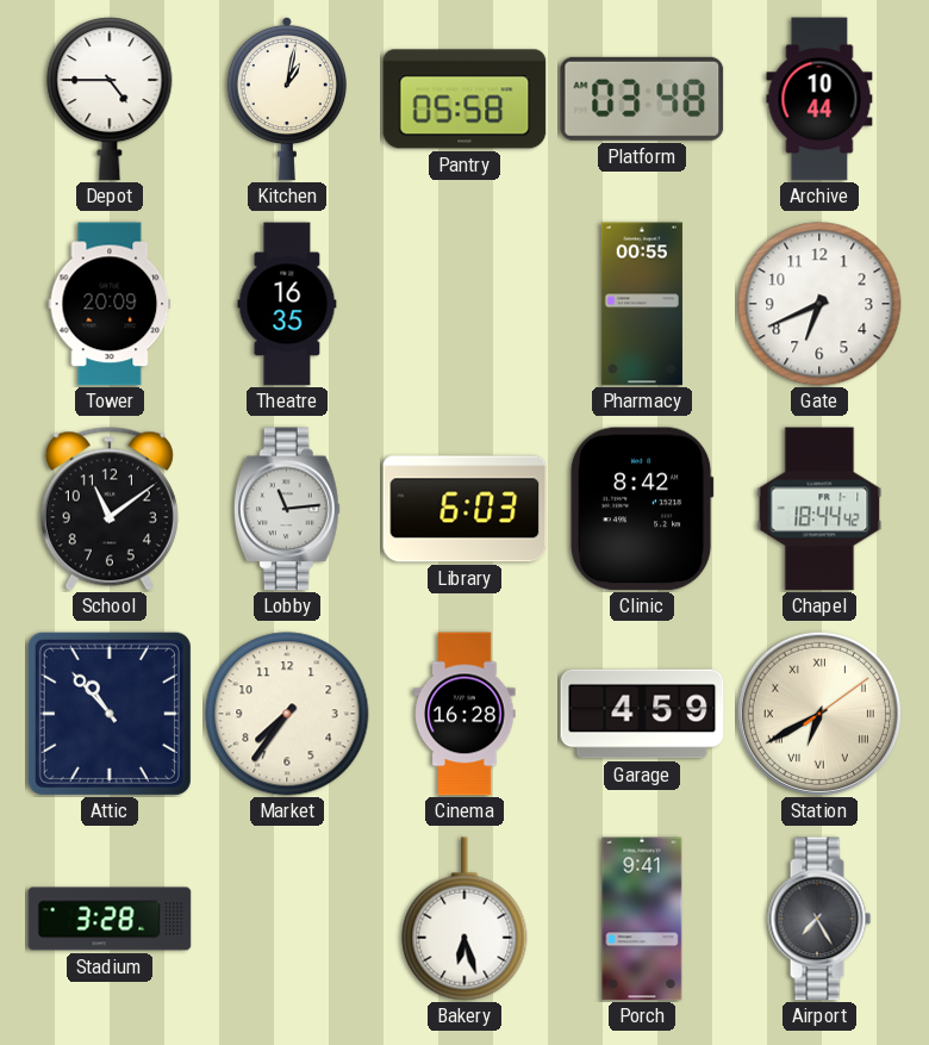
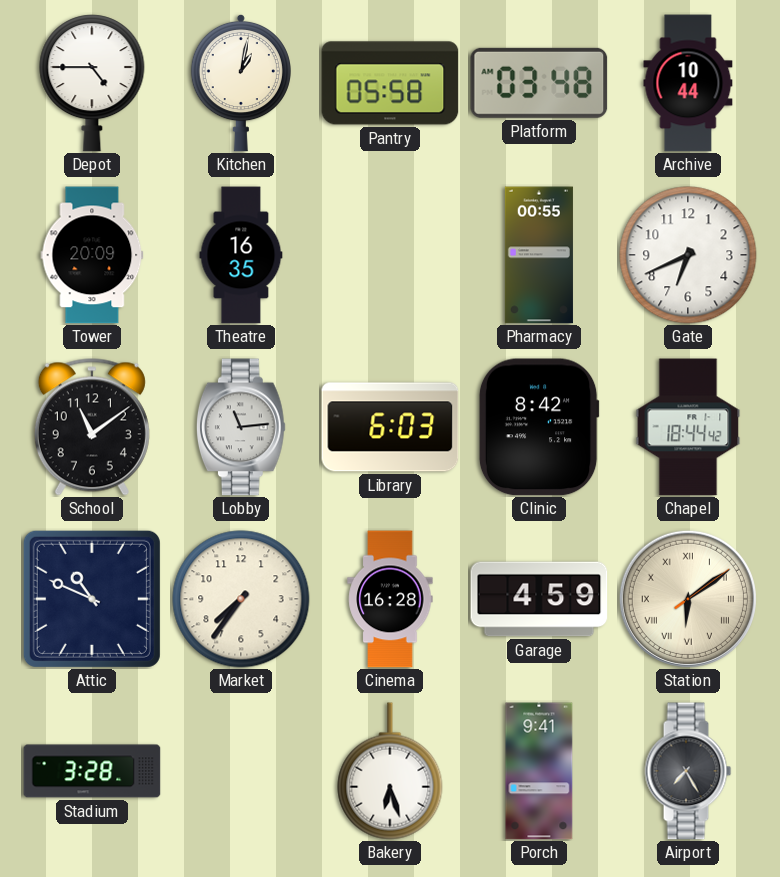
Attic: 10:53 -> 10:49
Station: 6:40 -> 6:09
